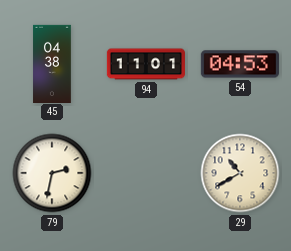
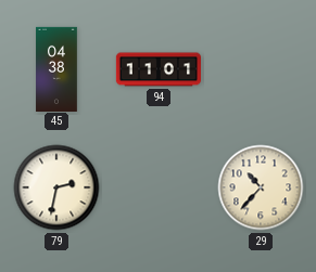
54: 04:53 -> none
29: 10:40 -> 10:37
